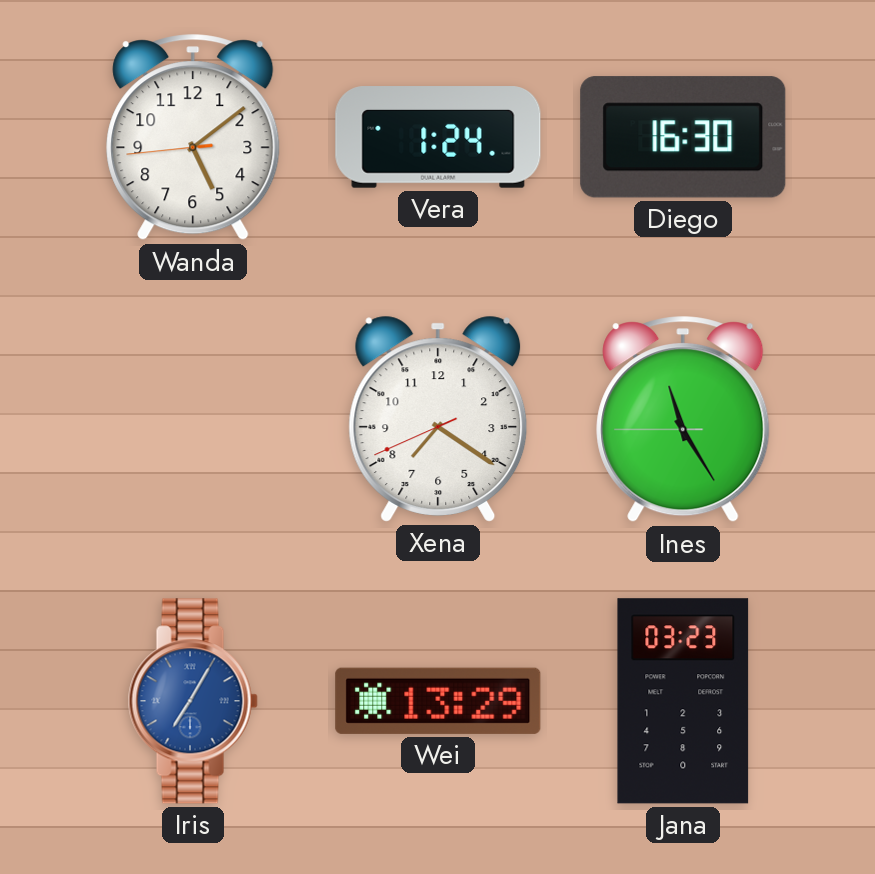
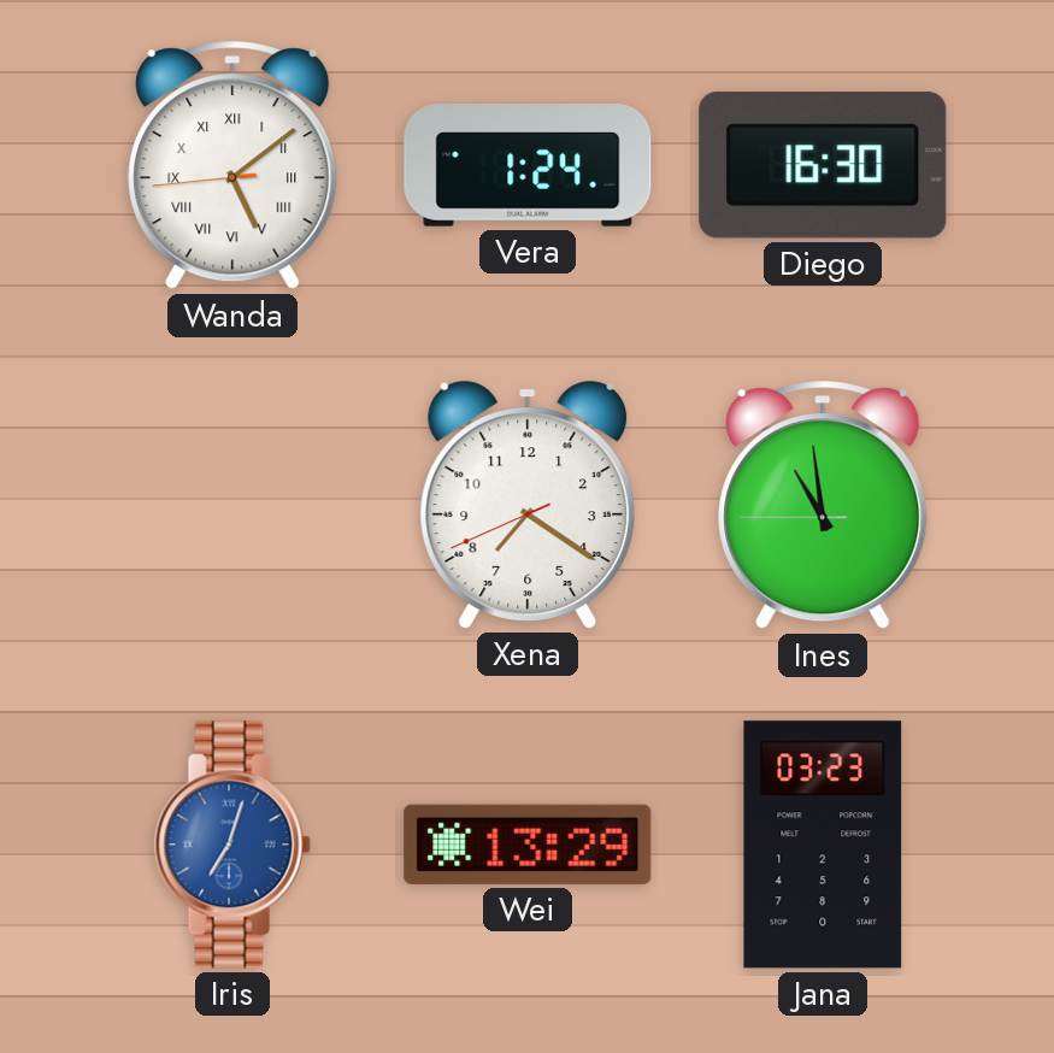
Wanda numerals: Arabic -> Roman
Ines: 11:24 -> 10:58
Iris: 7:05 -> 7:03
